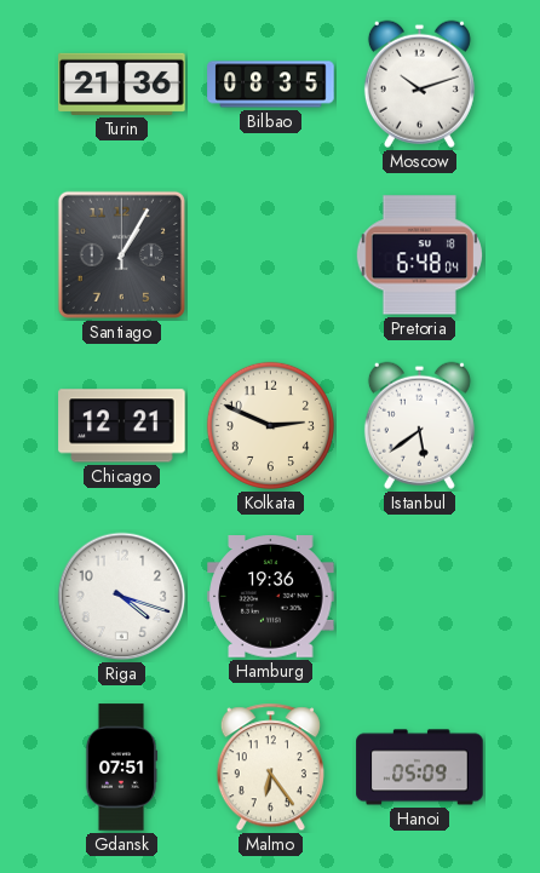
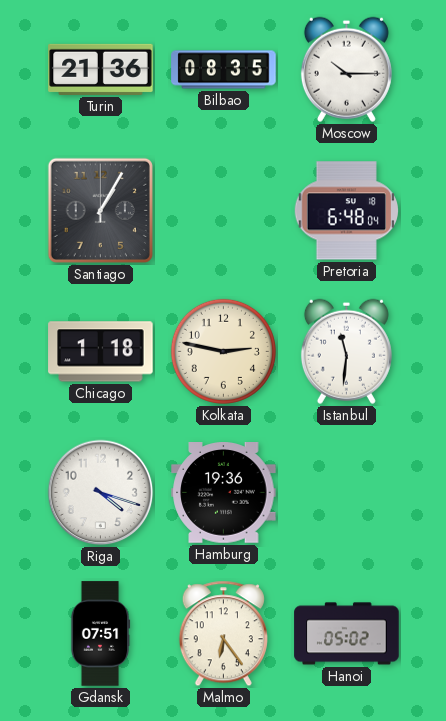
Moscow: 10:12 -> 10:15
Chicago: 12:21 -> 1:18
Kolkata: 2:49 -> 2:47
Istanbul: 5:39 -> 11:31
Hanoi: 05:09 -> 05:02
